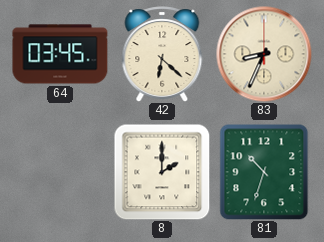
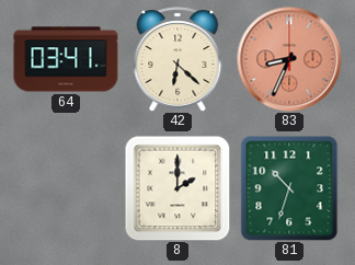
64: 03:45 -> 03:41
83 dial: cream -> salmon
